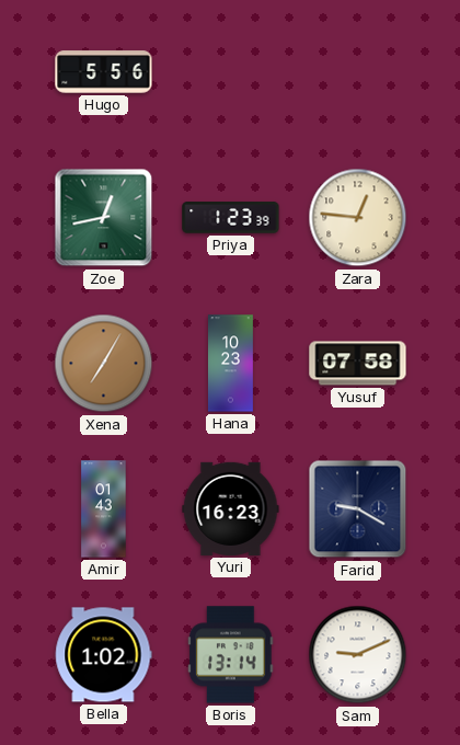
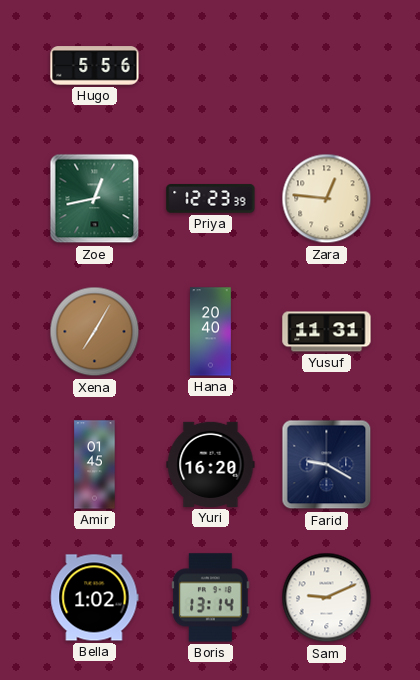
Priya: 1:23 -> 12:23
Hana: 10:23 -> 20:40
Yusuf: 07:58 -> 11:31
Amir: 01:43 -> 01:45
Yuri: 16:23 -> 16:20
